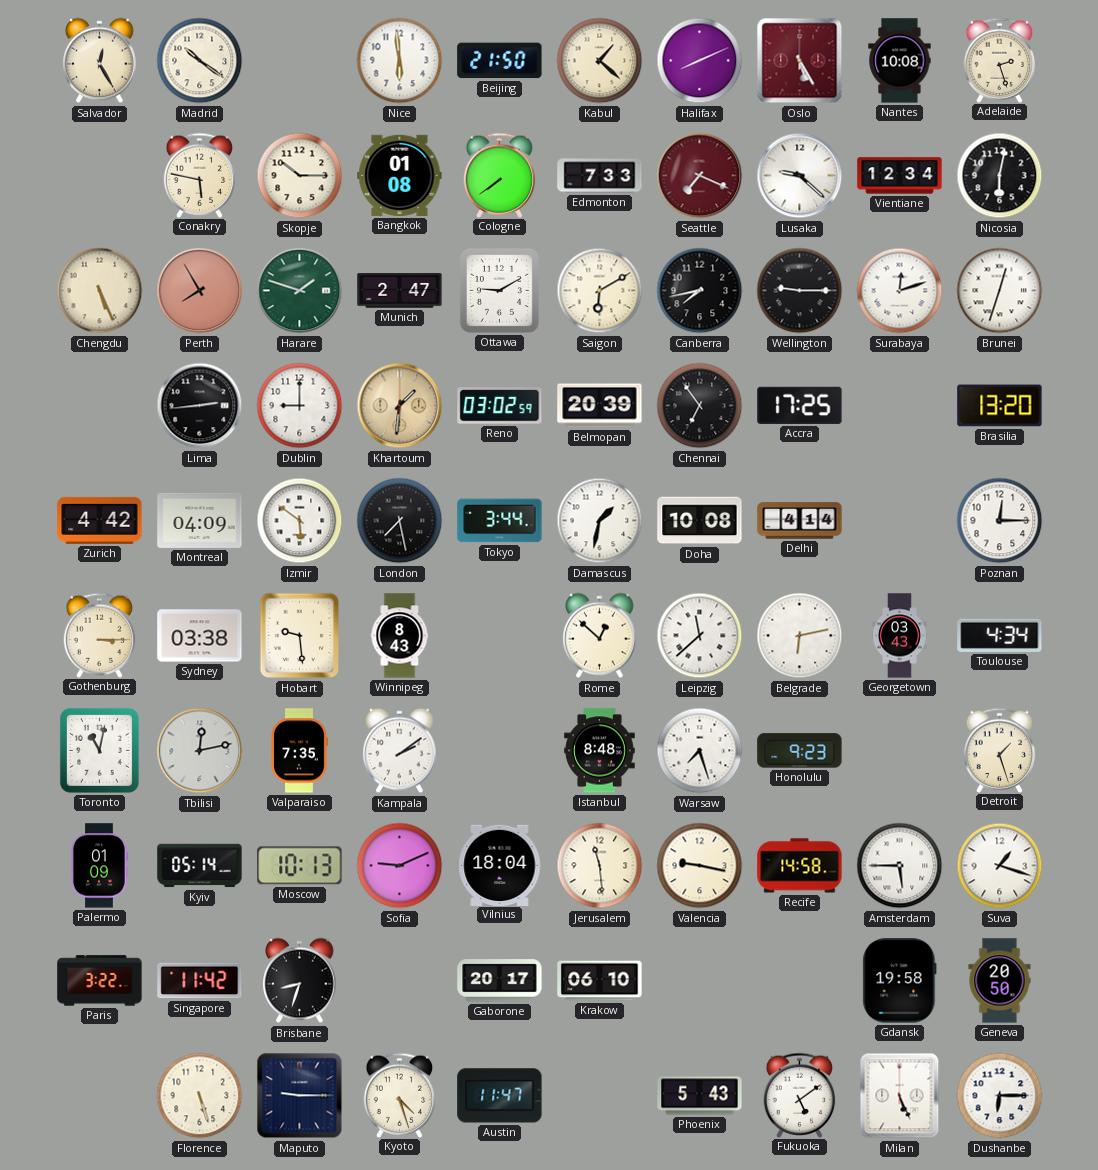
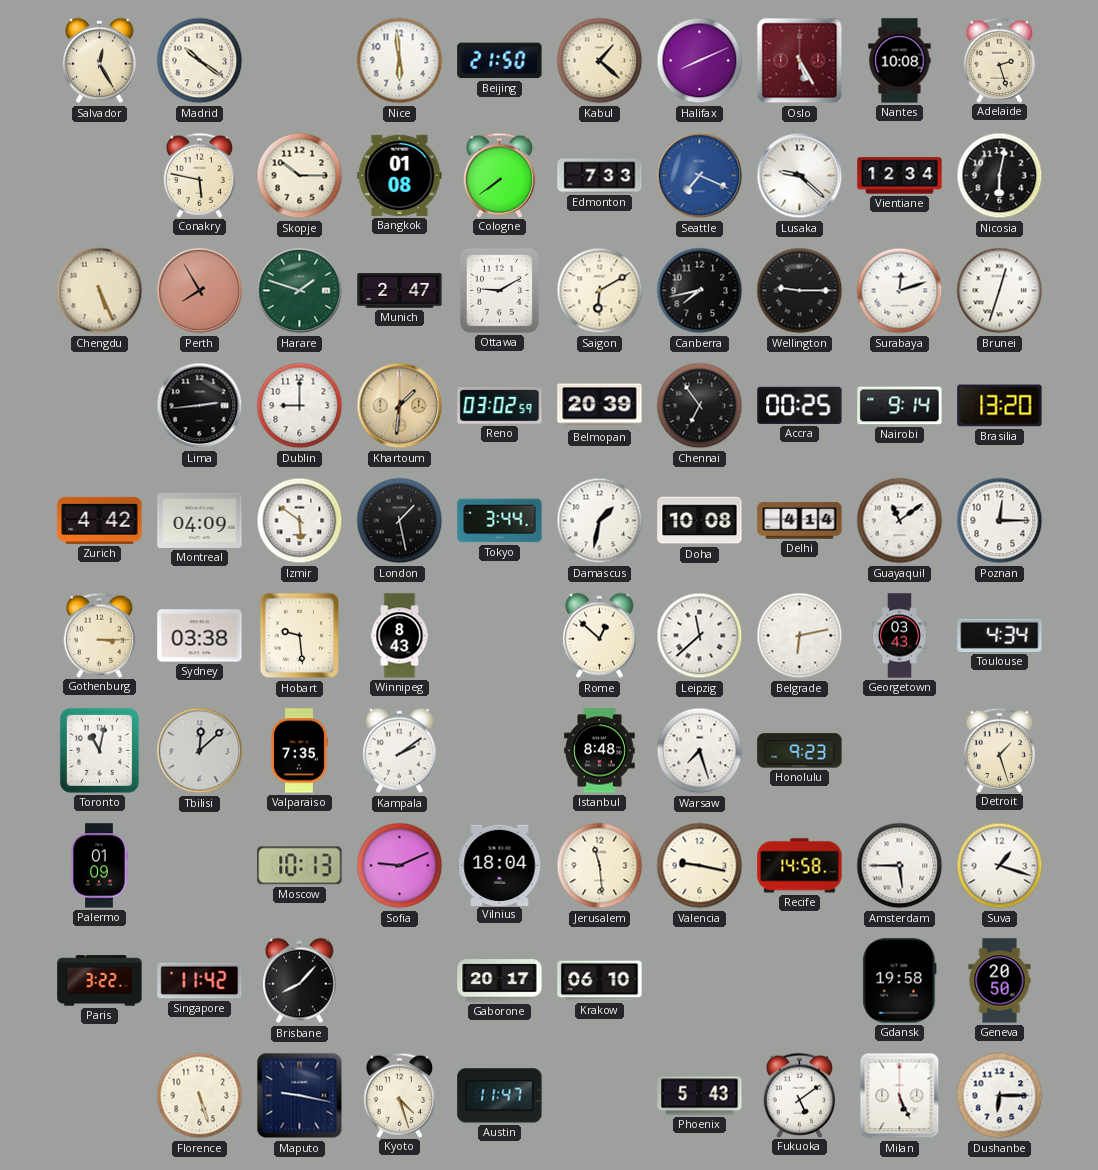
Seattle dial: burgundy -> blue
Accra: 17:25 -> 00:25
Nairobi: none -> 9:14
London: 7:28 -> 1:28
Guayaquil: none -> 11:09
Tbilisi: 12:13 -> 12:08
Kyiv: 05:14 -> none
Brisbane: 8:33 -> 8:07
Maputo: 9:15 -> 9:17
